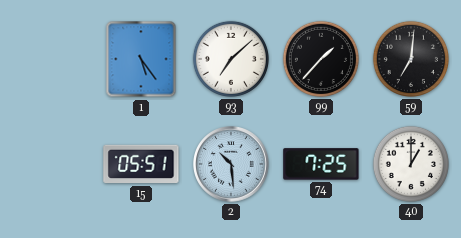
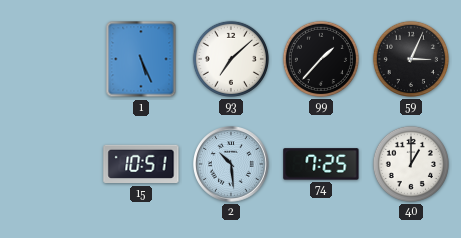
1: 5:24 -> 5:26
59: 7:01 -> 3:04
15: 05:51 -> 10:51
